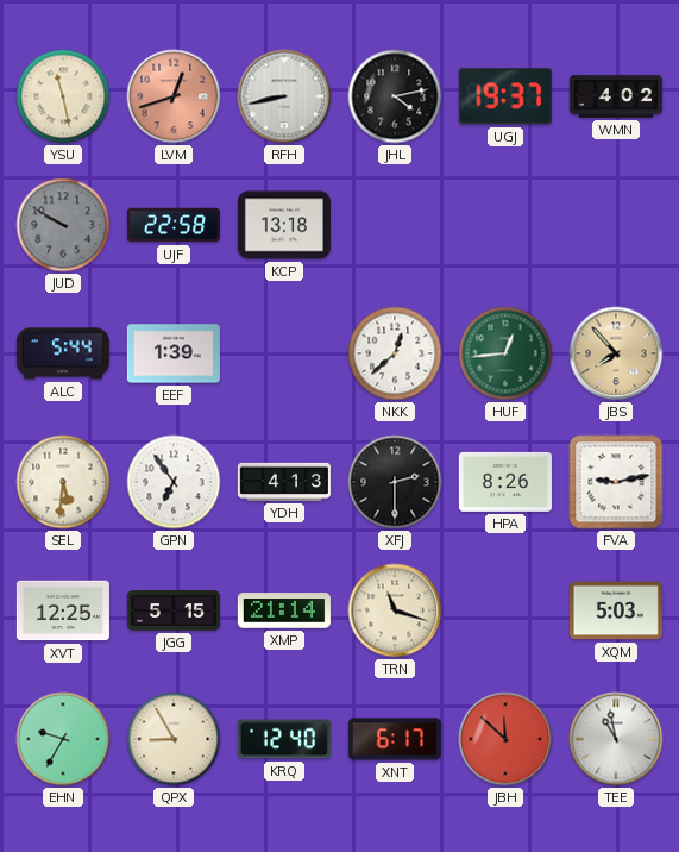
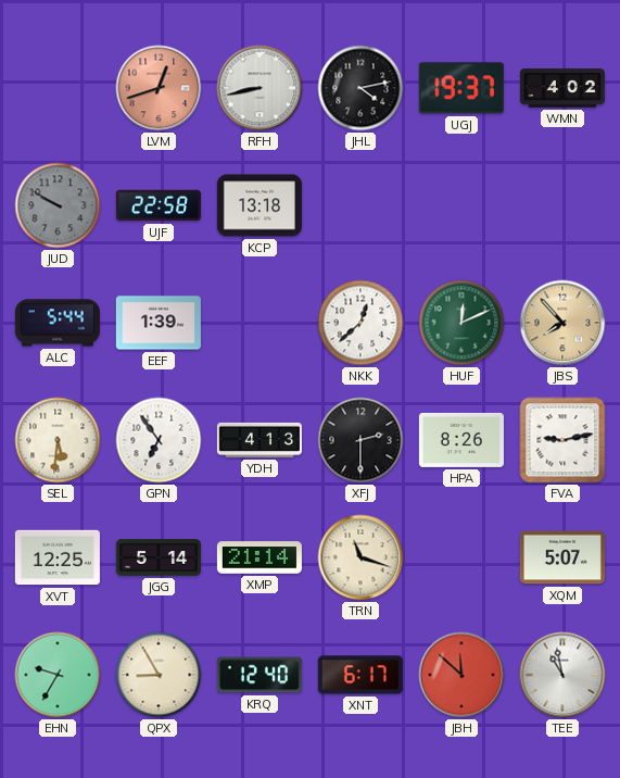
YSU: 11:28 -> none
HUF: 12:44 -> 12:11
JGG: 5:15 -> 5:14
XQM: 5:03 -> 5:07
